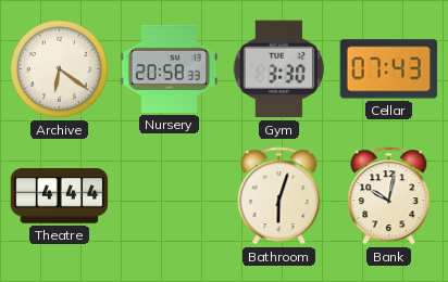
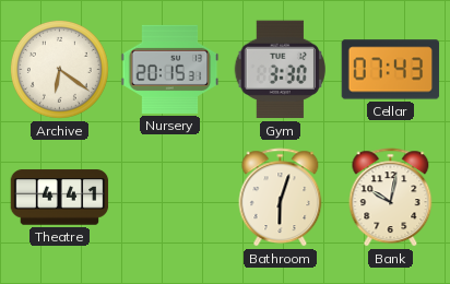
Nursery: 20:58 -> 20:15
Theatre: 4:44 -> 4:41
